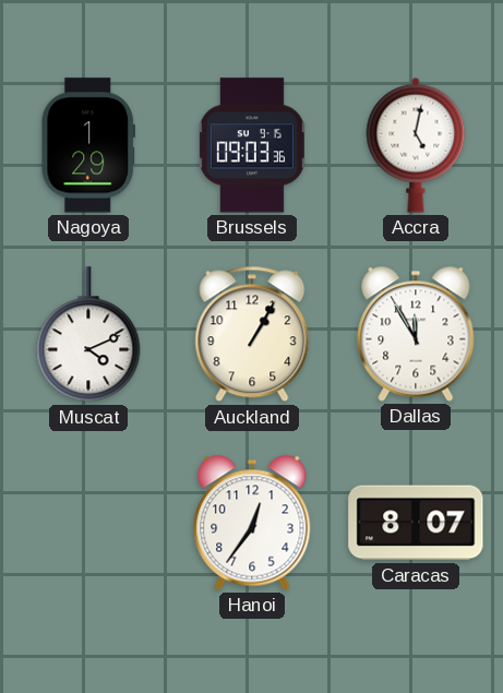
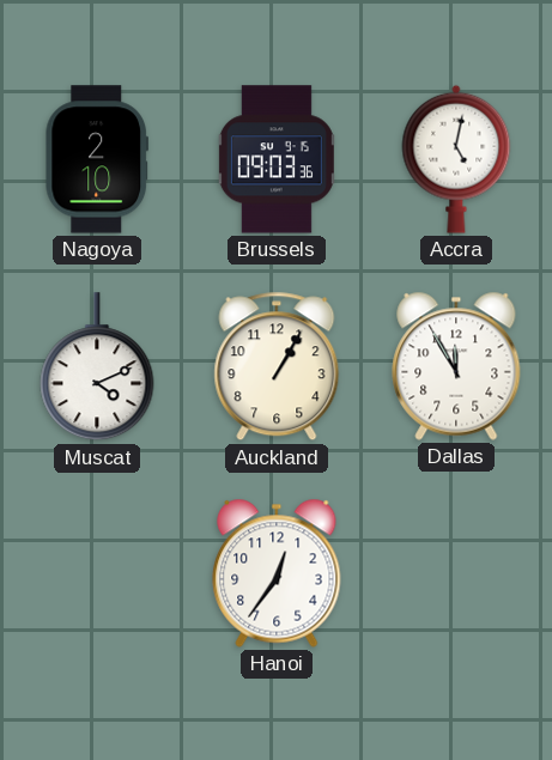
Nagoya: 1:29 -> 2:10
Caracas: 8:07 -> none
